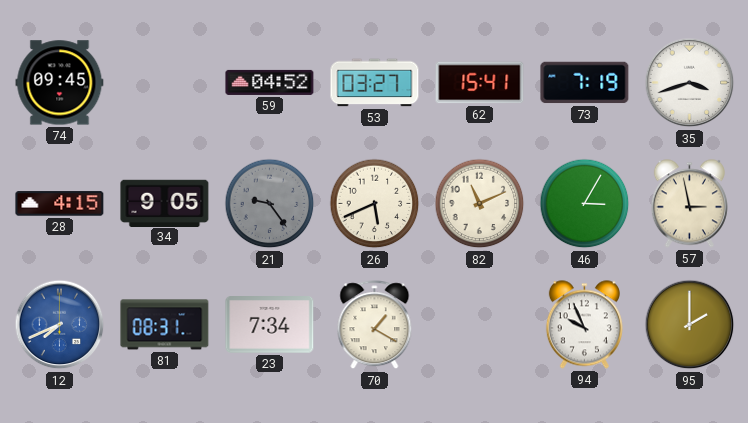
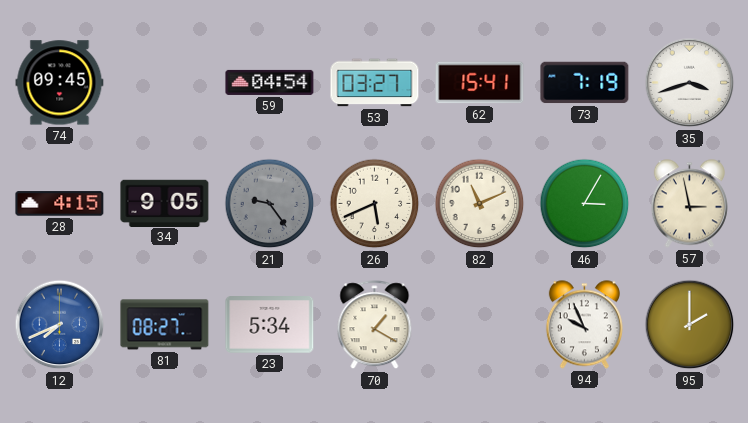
59: 04:52 -> 04:54
81: 08:31 -> 08:27
23: 7:34 -> 5:34
